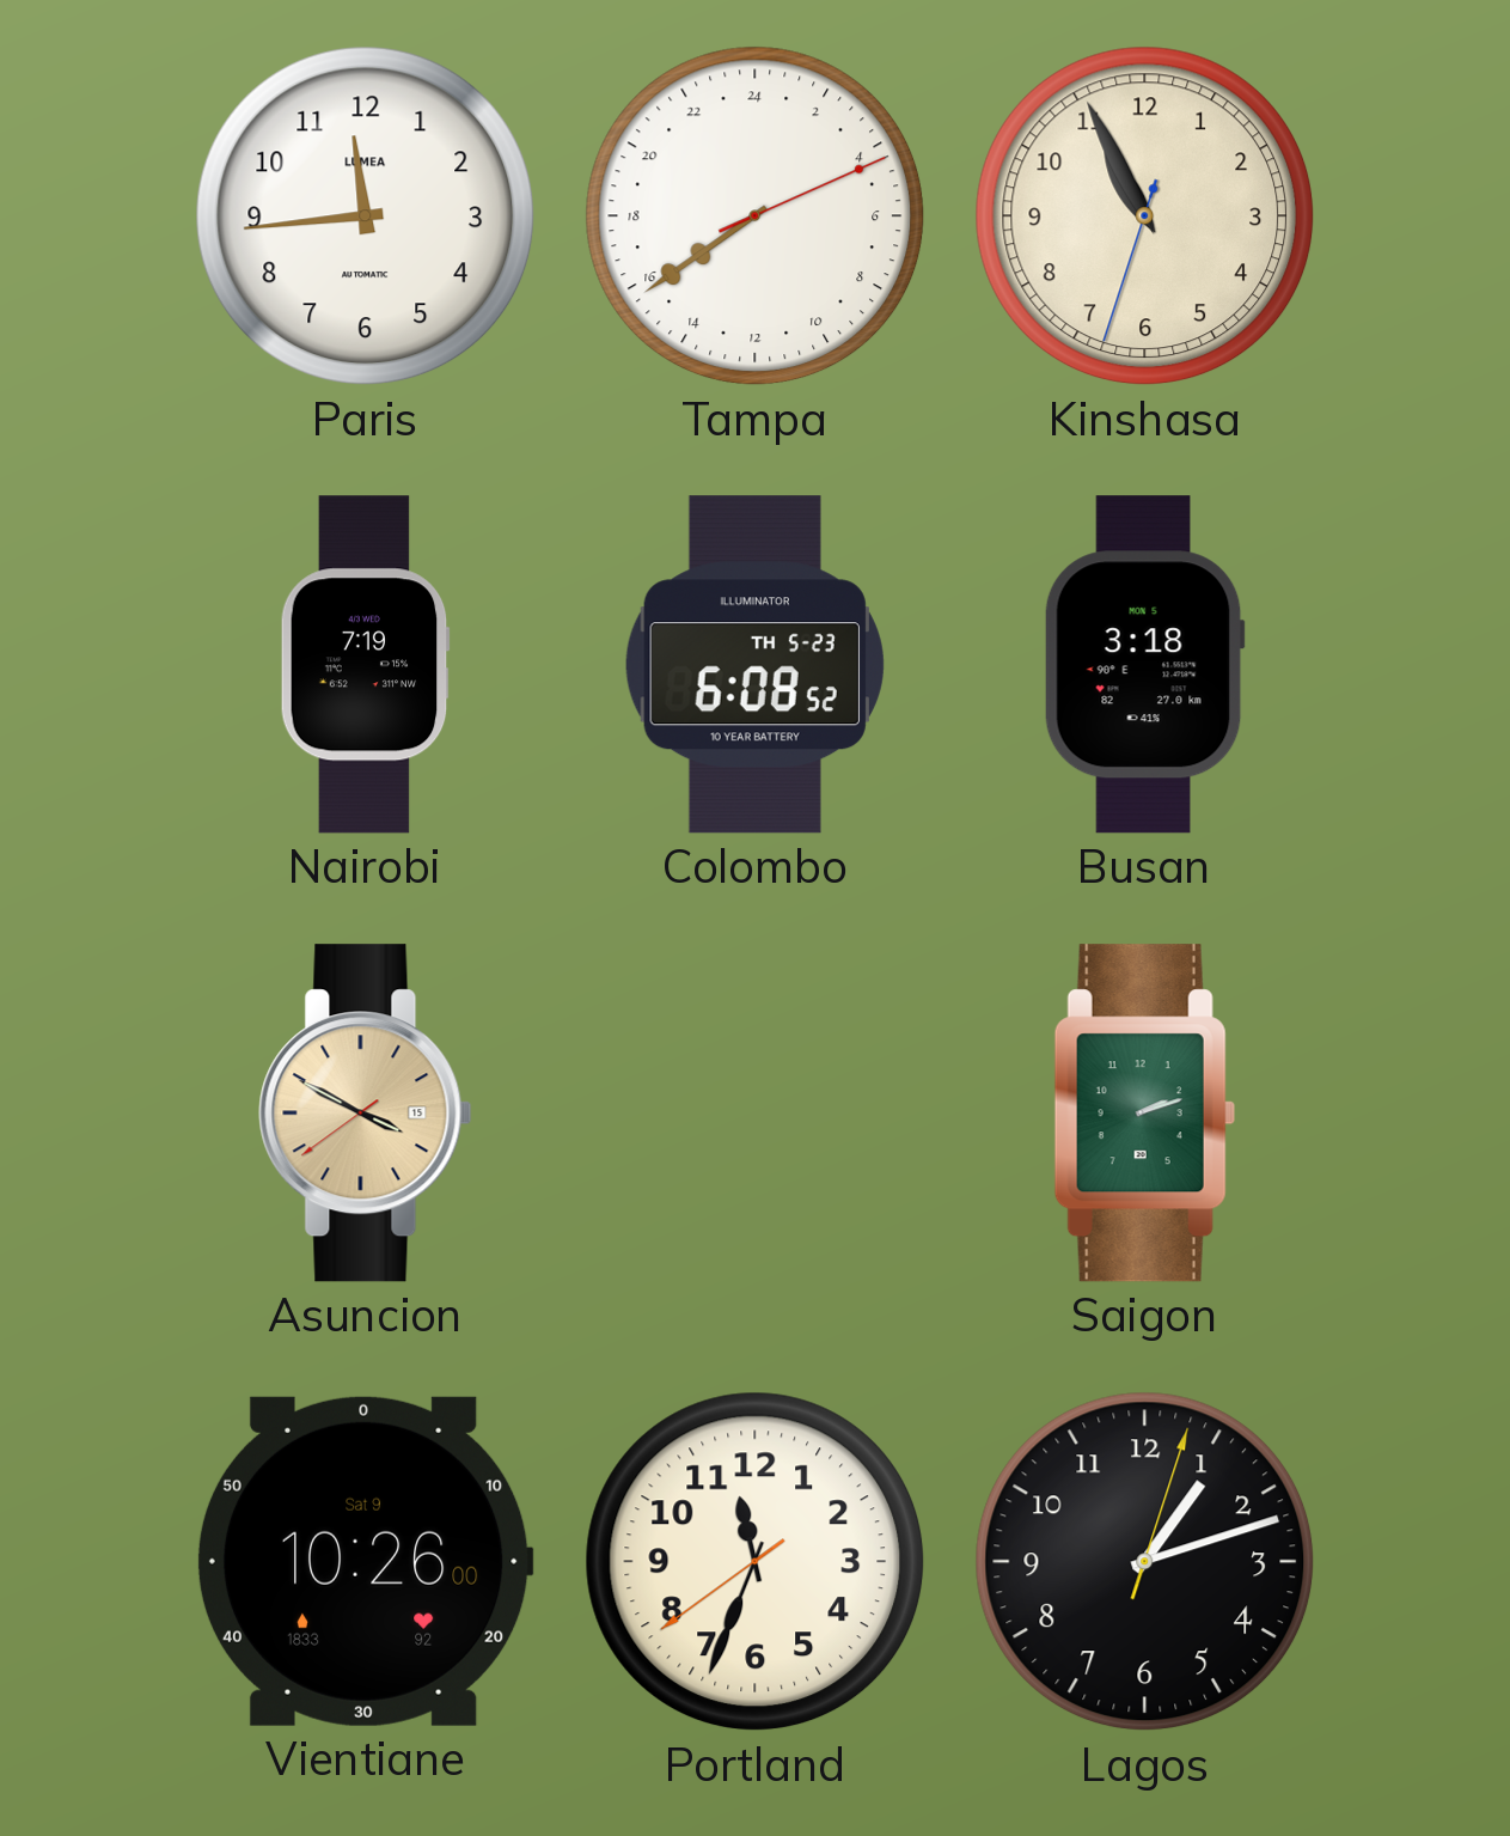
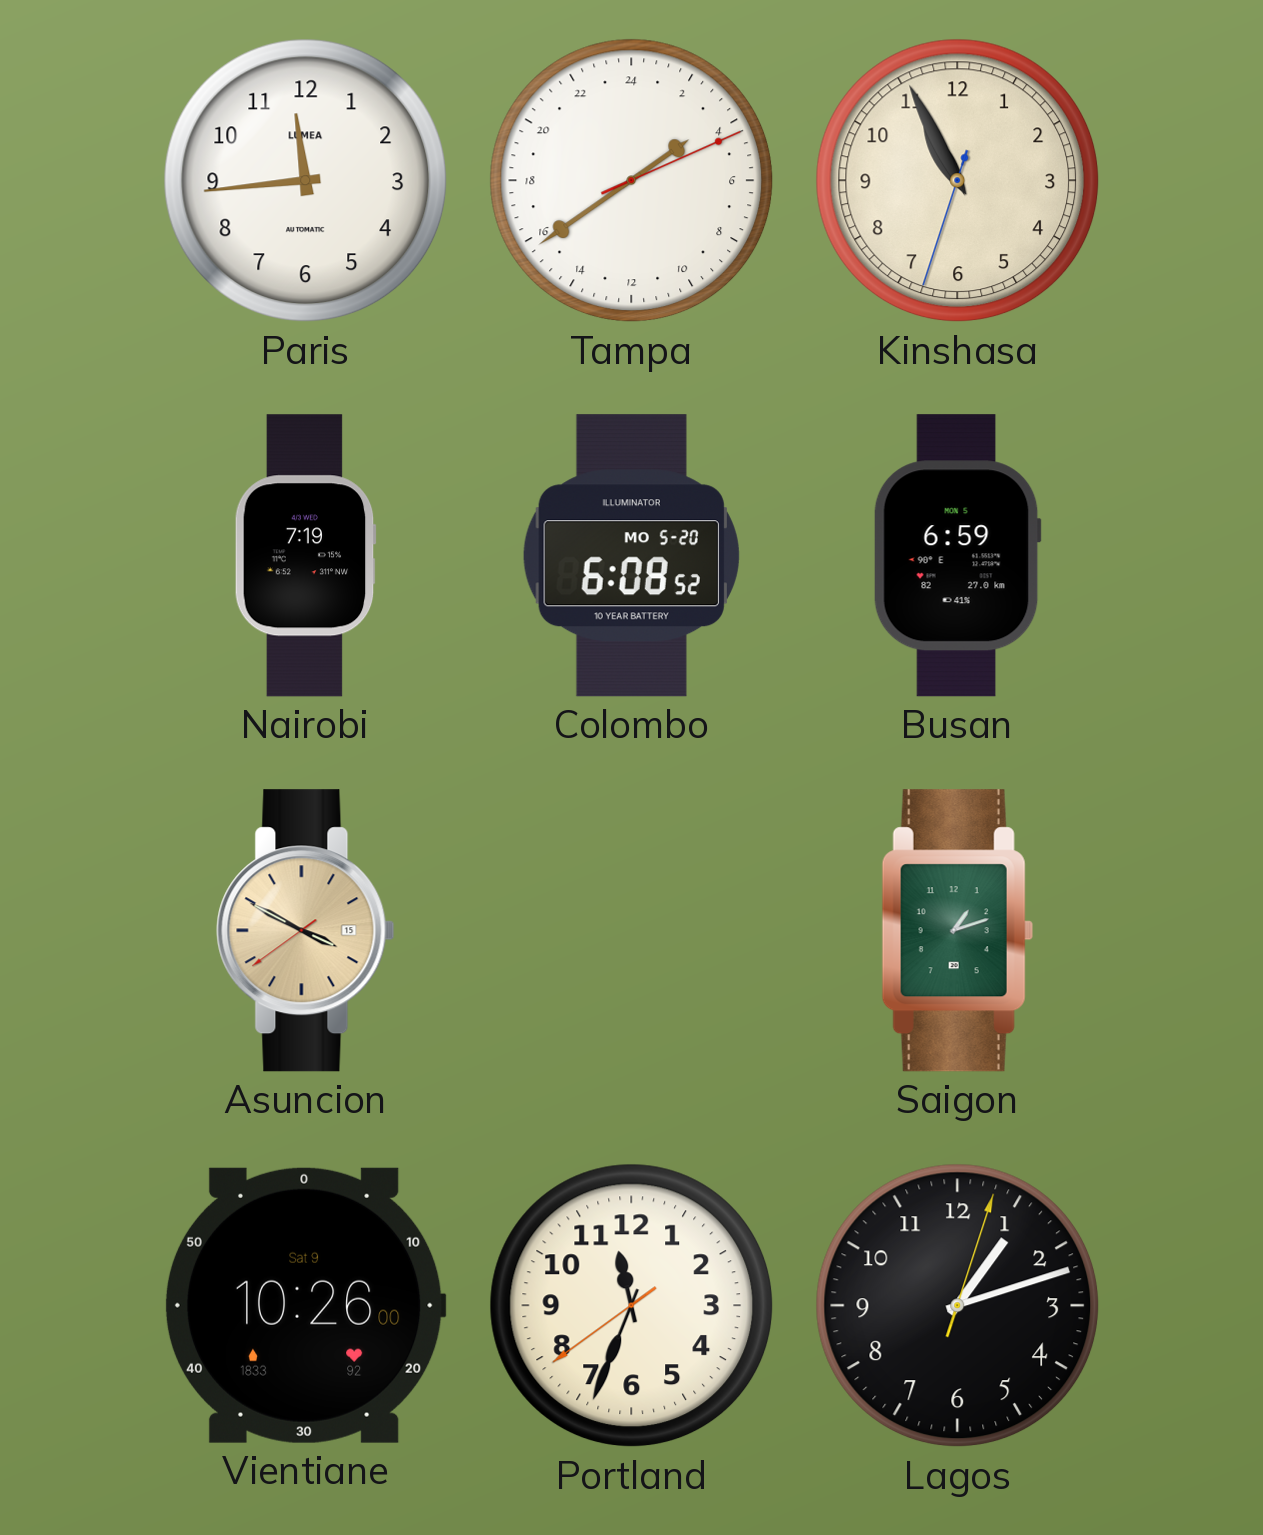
Tampa: 15:39 -> 3:39
Colombo date: TH 5-23 -> MO 5-20
Busan: 3:18 -> 6:59
Saigon: 2:12 -> 1:12
